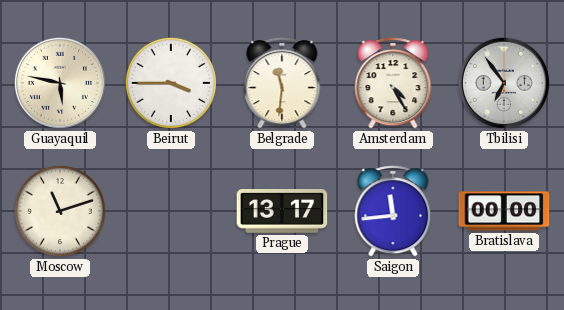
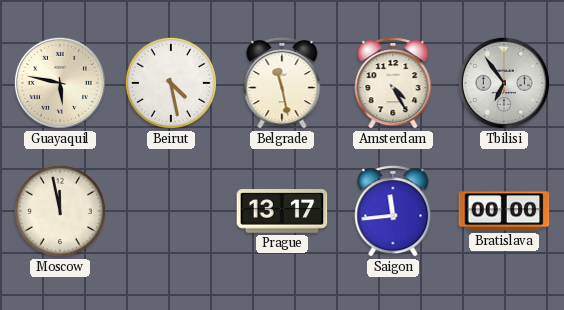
Beirut: 3:45 -> 4:28
Belgrade: 11:31 -> 11:28
Moscow: 11:12 -> 11:58
